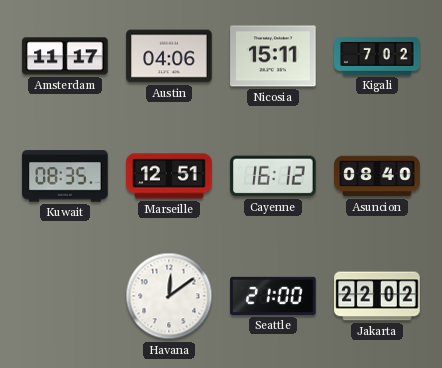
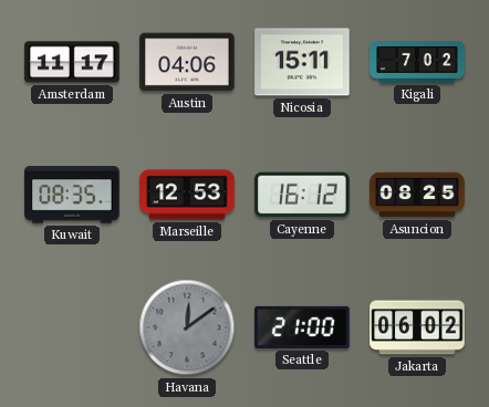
Marseille: 12:51 -> 12:53
Asuncion: 08:40 -> 08:25
Havana dial: white -> grey
Jakarta: 22:02 -> 06:02
